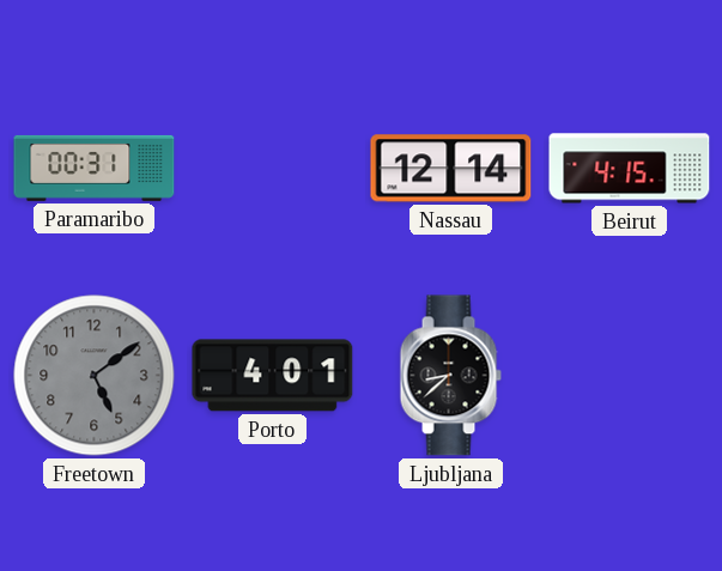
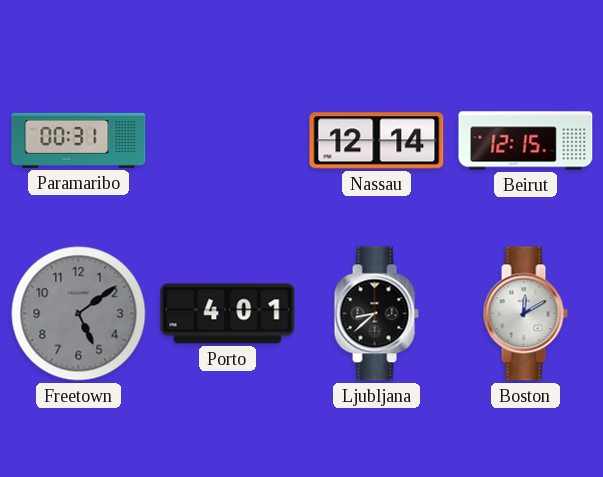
Beirut: 4:15 -> 12:15
Boston: none -> 12:10
